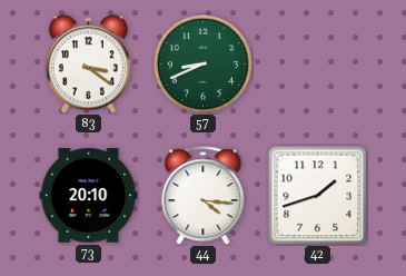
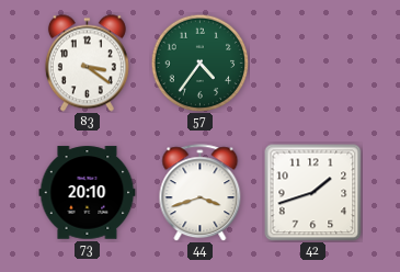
57: 8:41 -> 4:36
44: 4:16 -> 3:42
